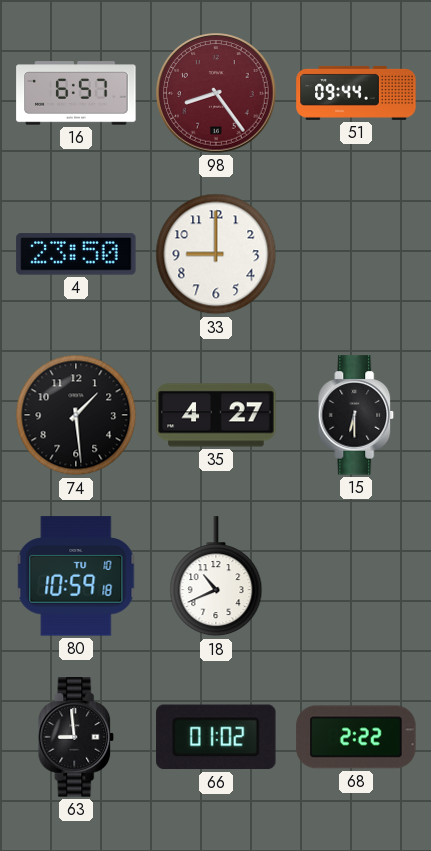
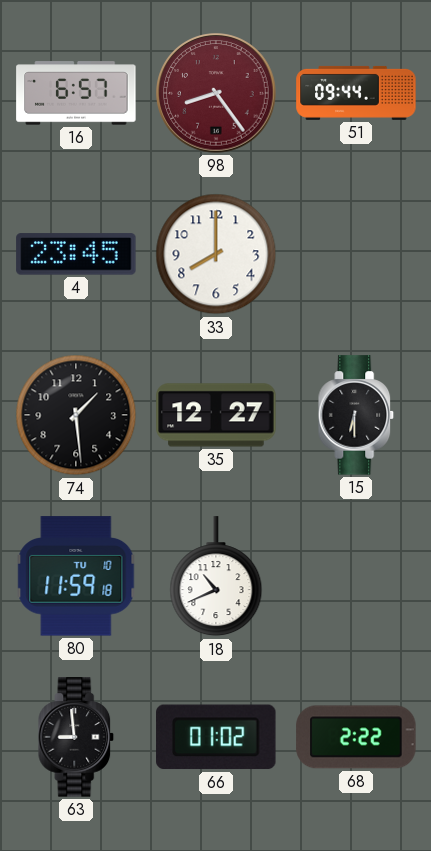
4: 23:50 -> 23:45
33: 9:00 -> 8:00
35: 4:27 -> 12:27
80: 10:59 -> 11:59
